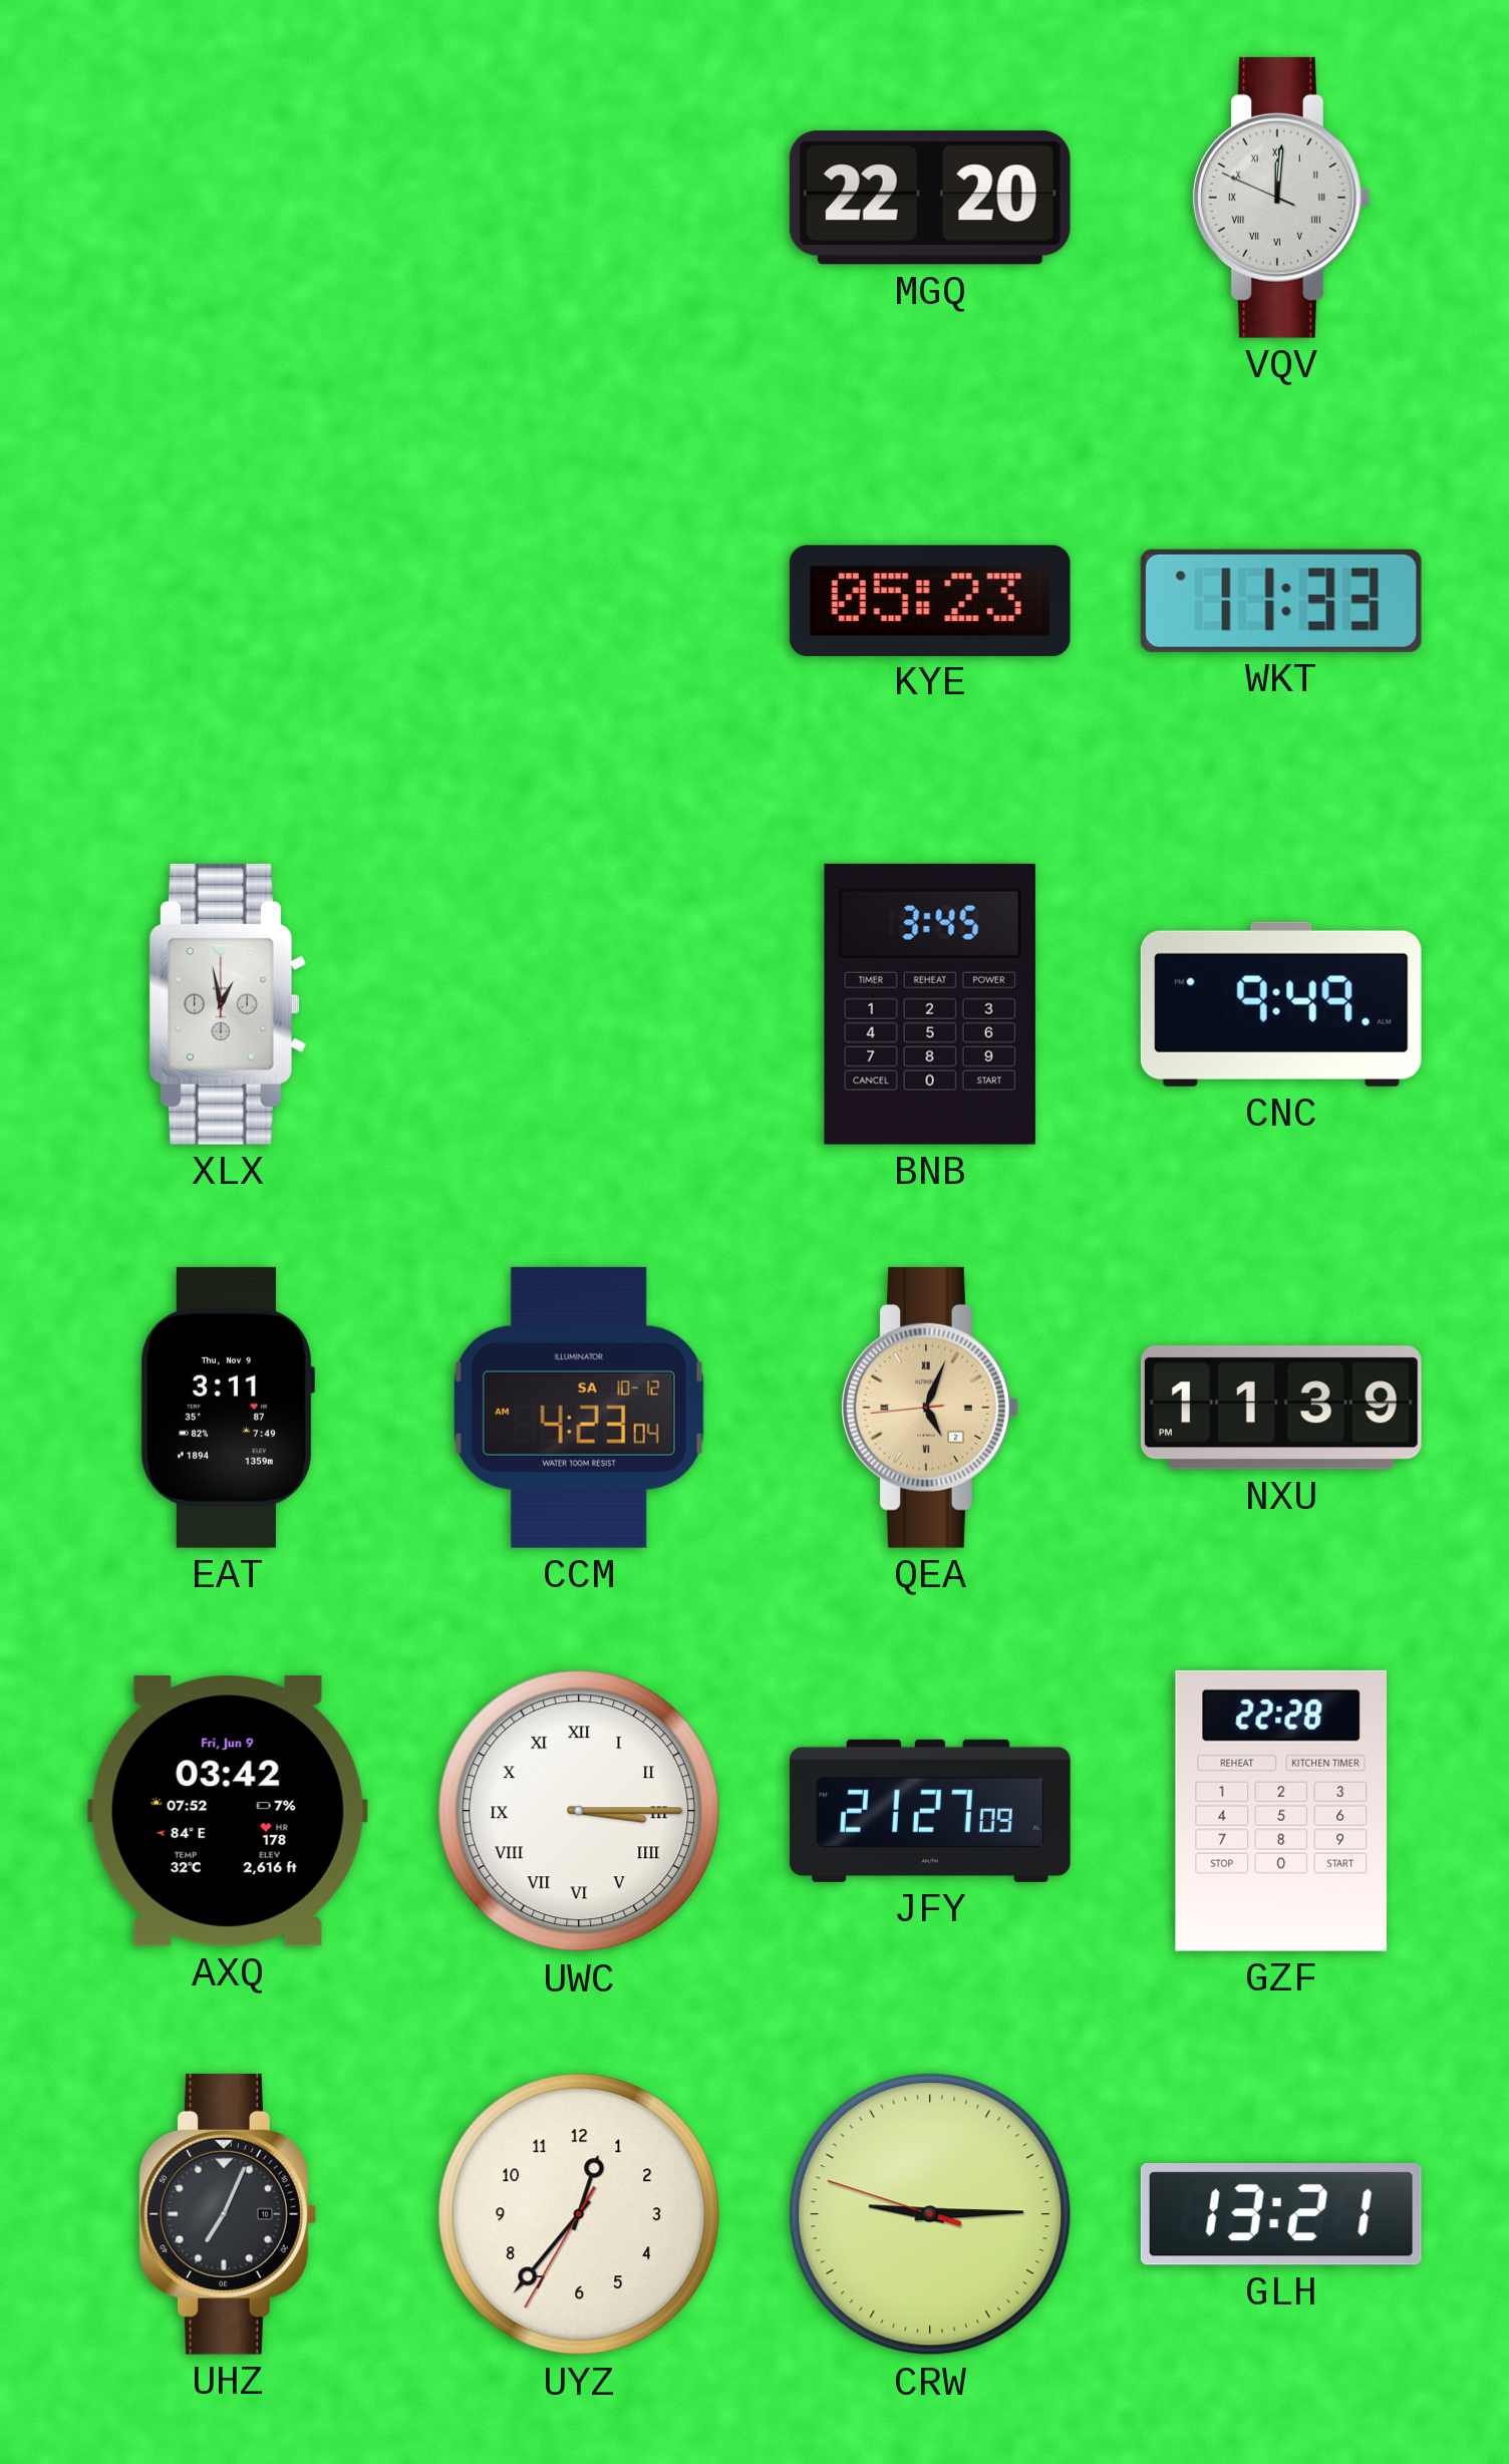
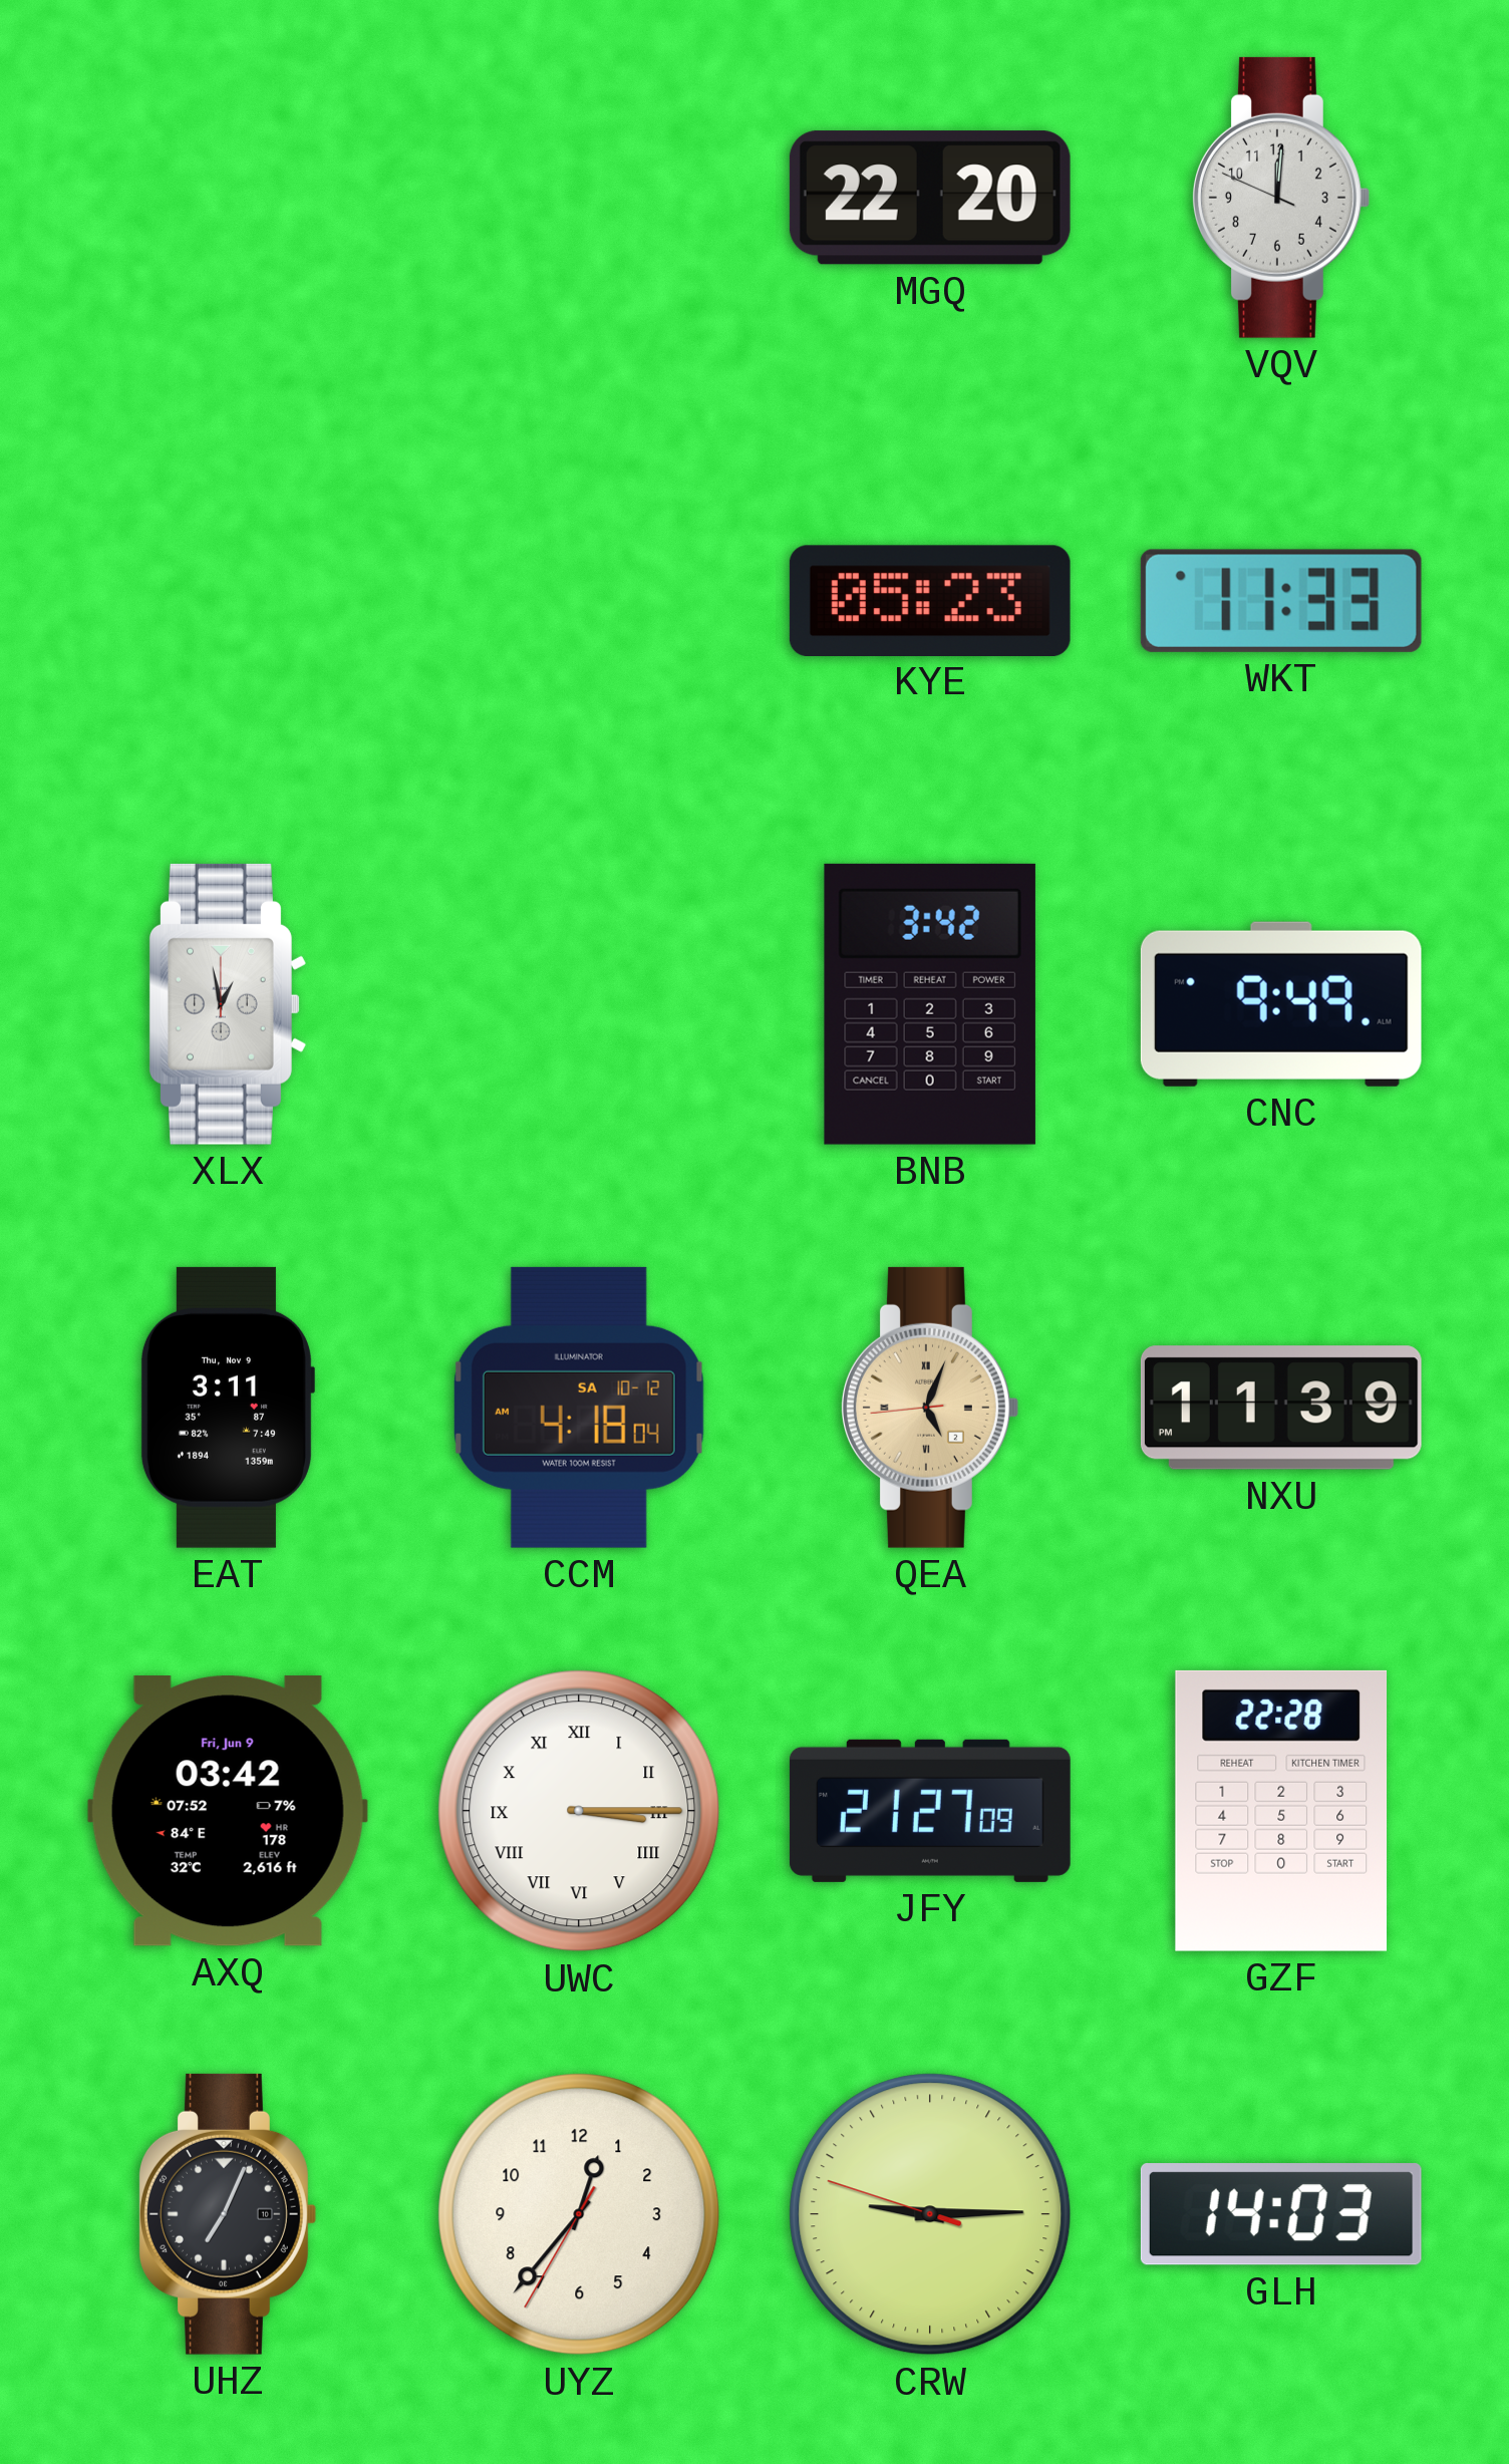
VQV numerals: Roman -> Arabic
BNB: 3:45 -> 3:42
CCM: 4:23 -> 4:18
GLH: 13:21 -> 14:03
